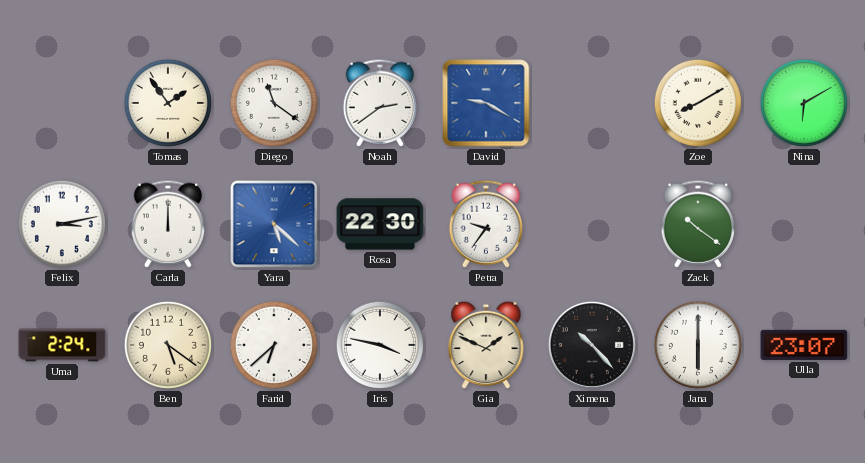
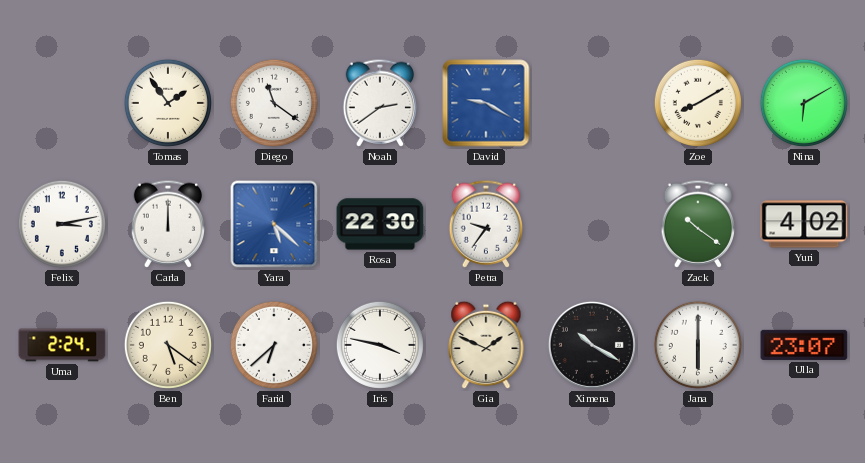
Yuri: none -> 4:02
Ximena: 10:23 -> 10:20
